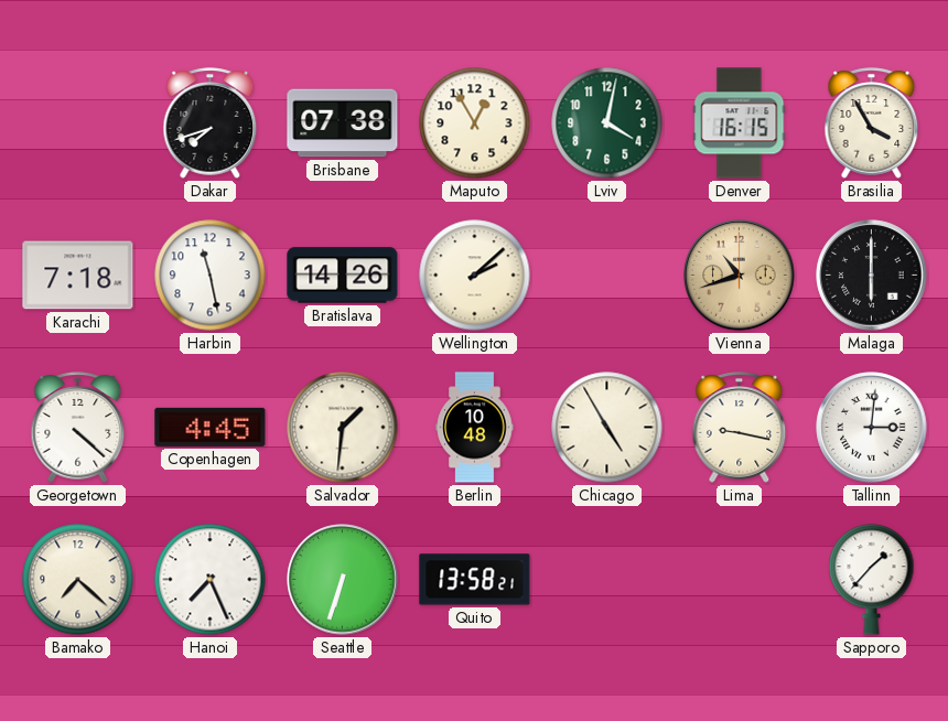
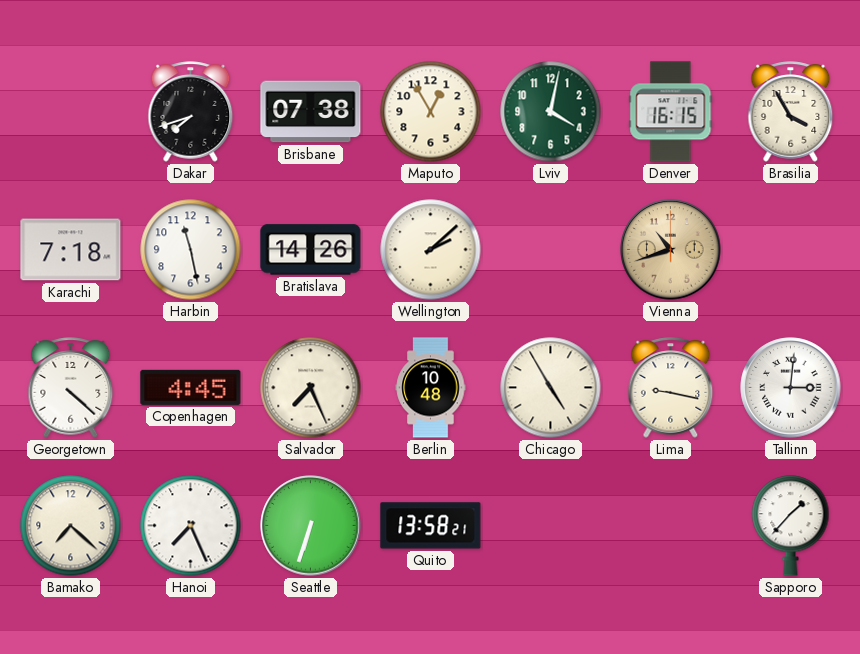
Malaga: 6:00 -> none
Salvador: 1:31 -> 7:26
